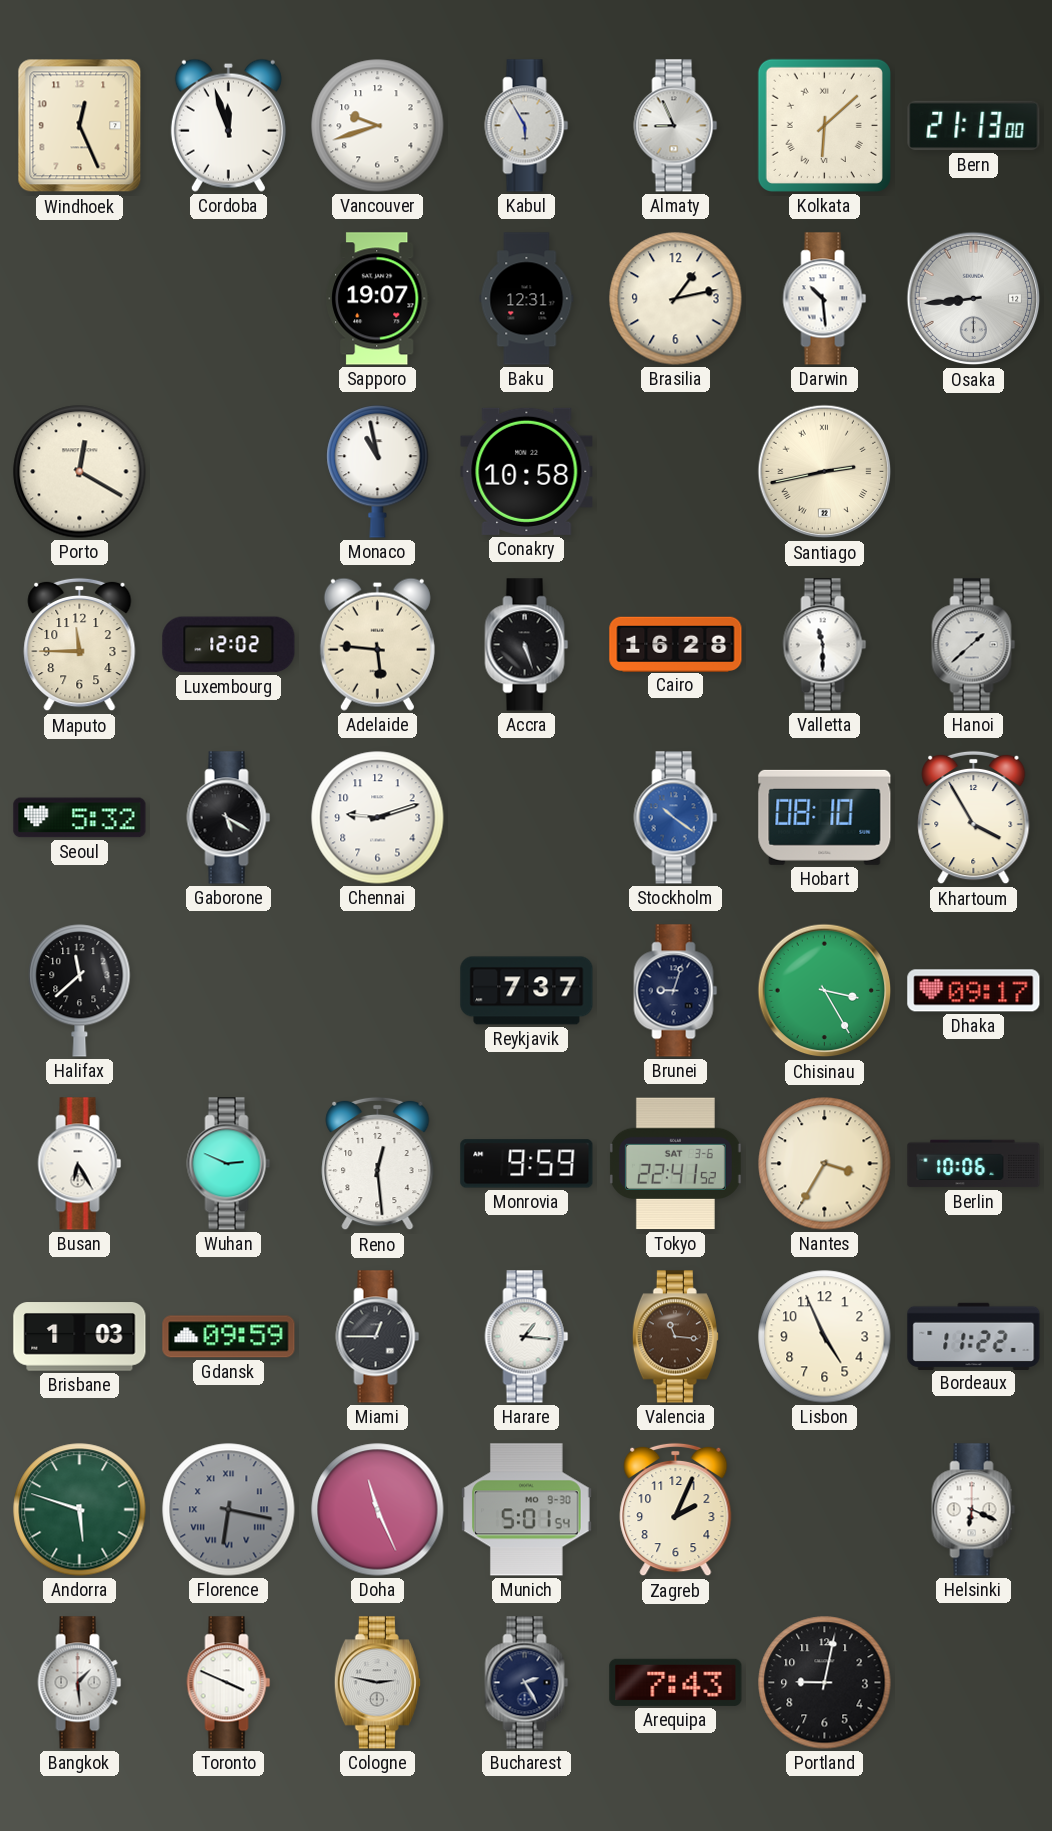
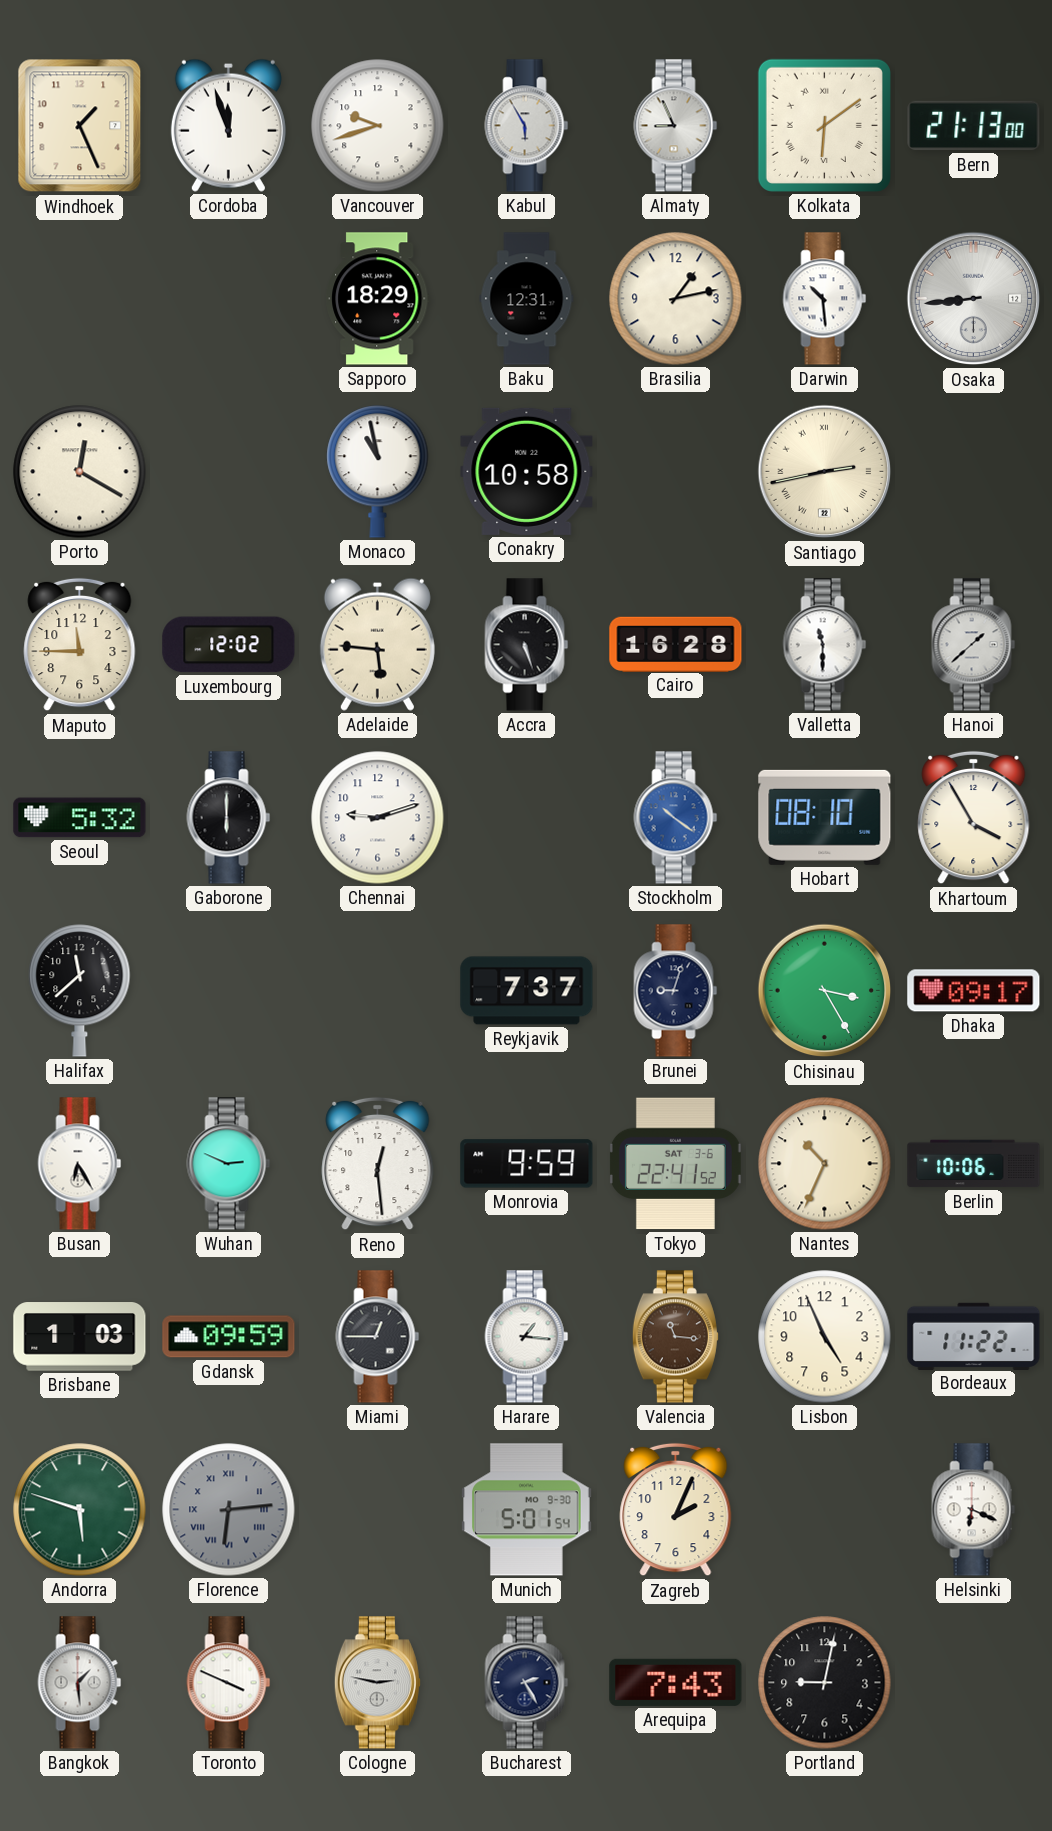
Windhoek: 12:26 -> 1:26
Kolkata: 6:08 -> 6:09
Sapporo: 19:07 -> 18:29
Gaborone: 5:20 -> 6:00
Nantes: 3:35 -> 10:34
Florence: 6:17 -> 6:14
Doha: 11:26 -> none
